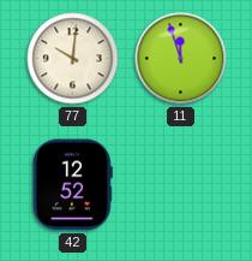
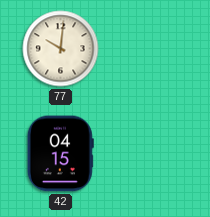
11: 11:57 -> none
42: 12:52 -> 04:15
